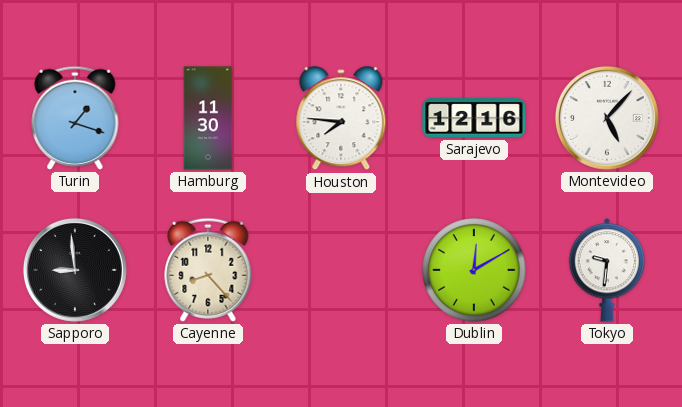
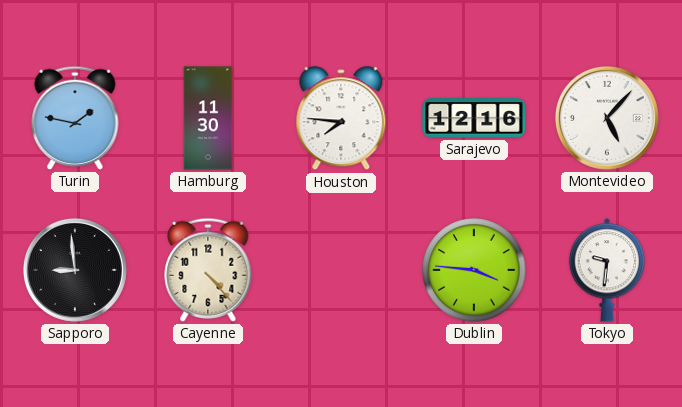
Turin: 1:18 -> 1:47
Cayenne: 8:23 -> 4:23
Dublin: 12:10 -> 3:46
